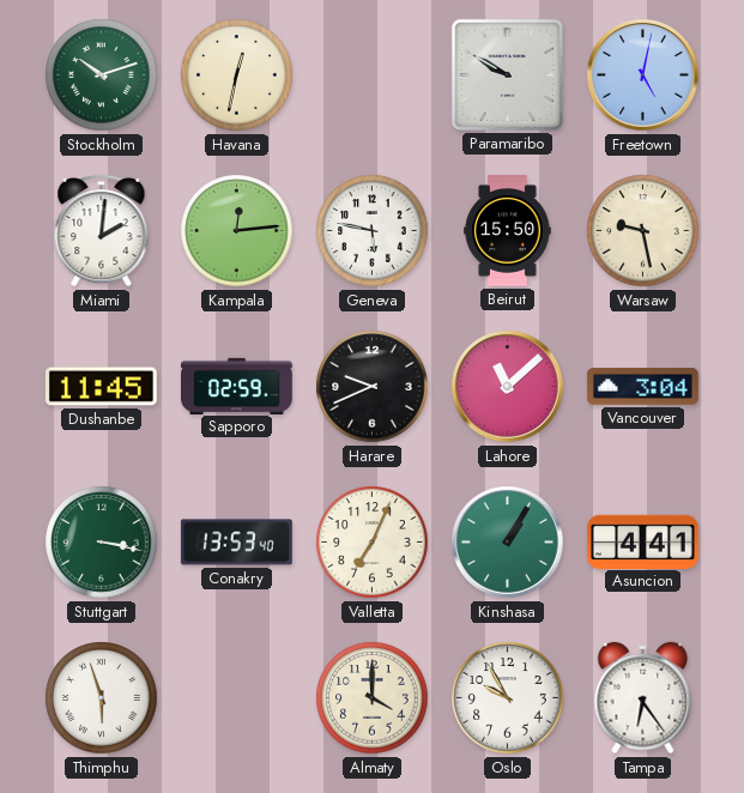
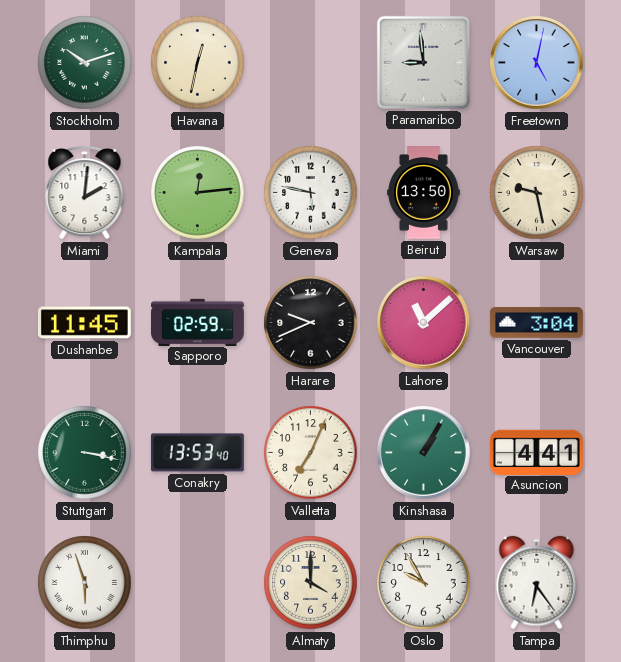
Paramaribo: 9:50 -> 8:59
Beirut: 15:50 -> 13:50
